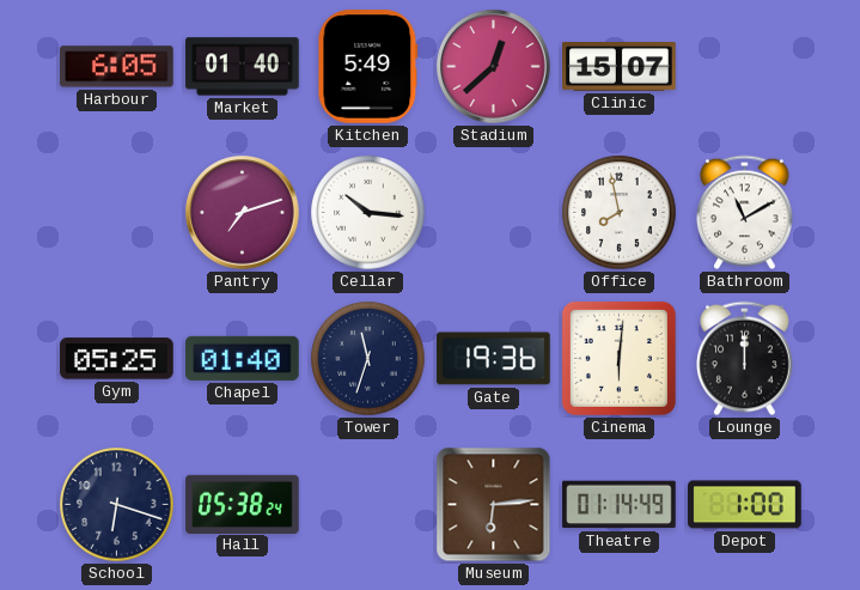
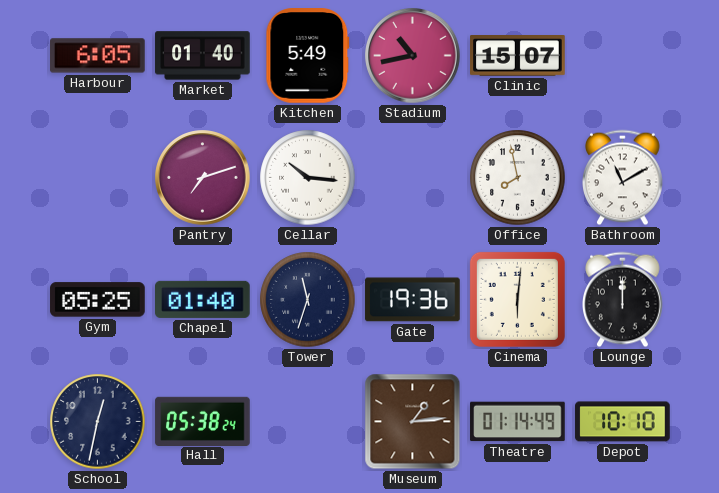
Stadium: 12:38 -> 10:43
School: 6:18 -> 12:32
Museum: 6:14 -> 1:14
Depot: 1:00 -> 10:10
